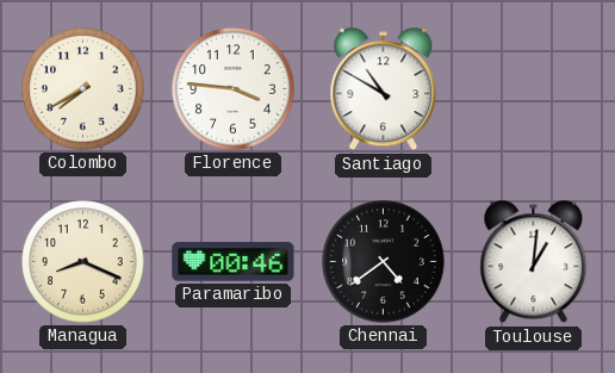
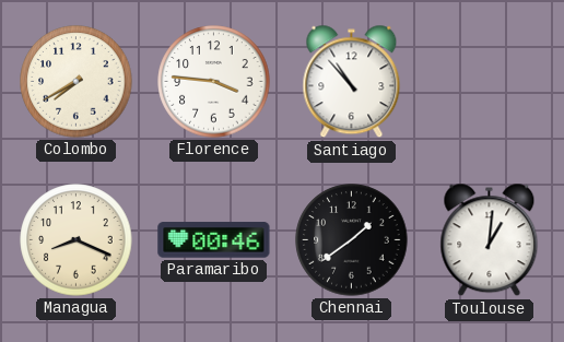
Santiago: 10:50 -> 10:53
Chennai: 4:39 -> 1:39
